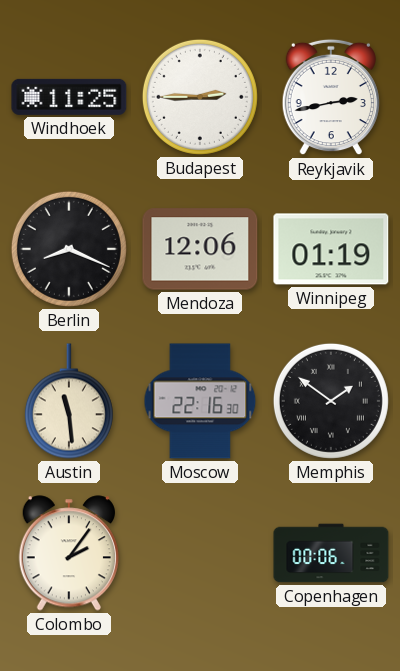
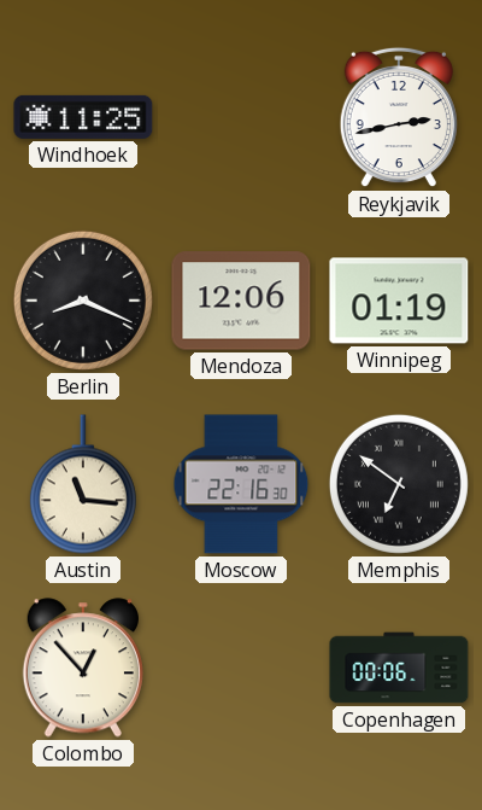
Budapest: 2:45 -> none
Austin: 11:29 -> 11:16
Memphis: 1:51 -> 6:51
Colombo: 2:06 -> 12:53
